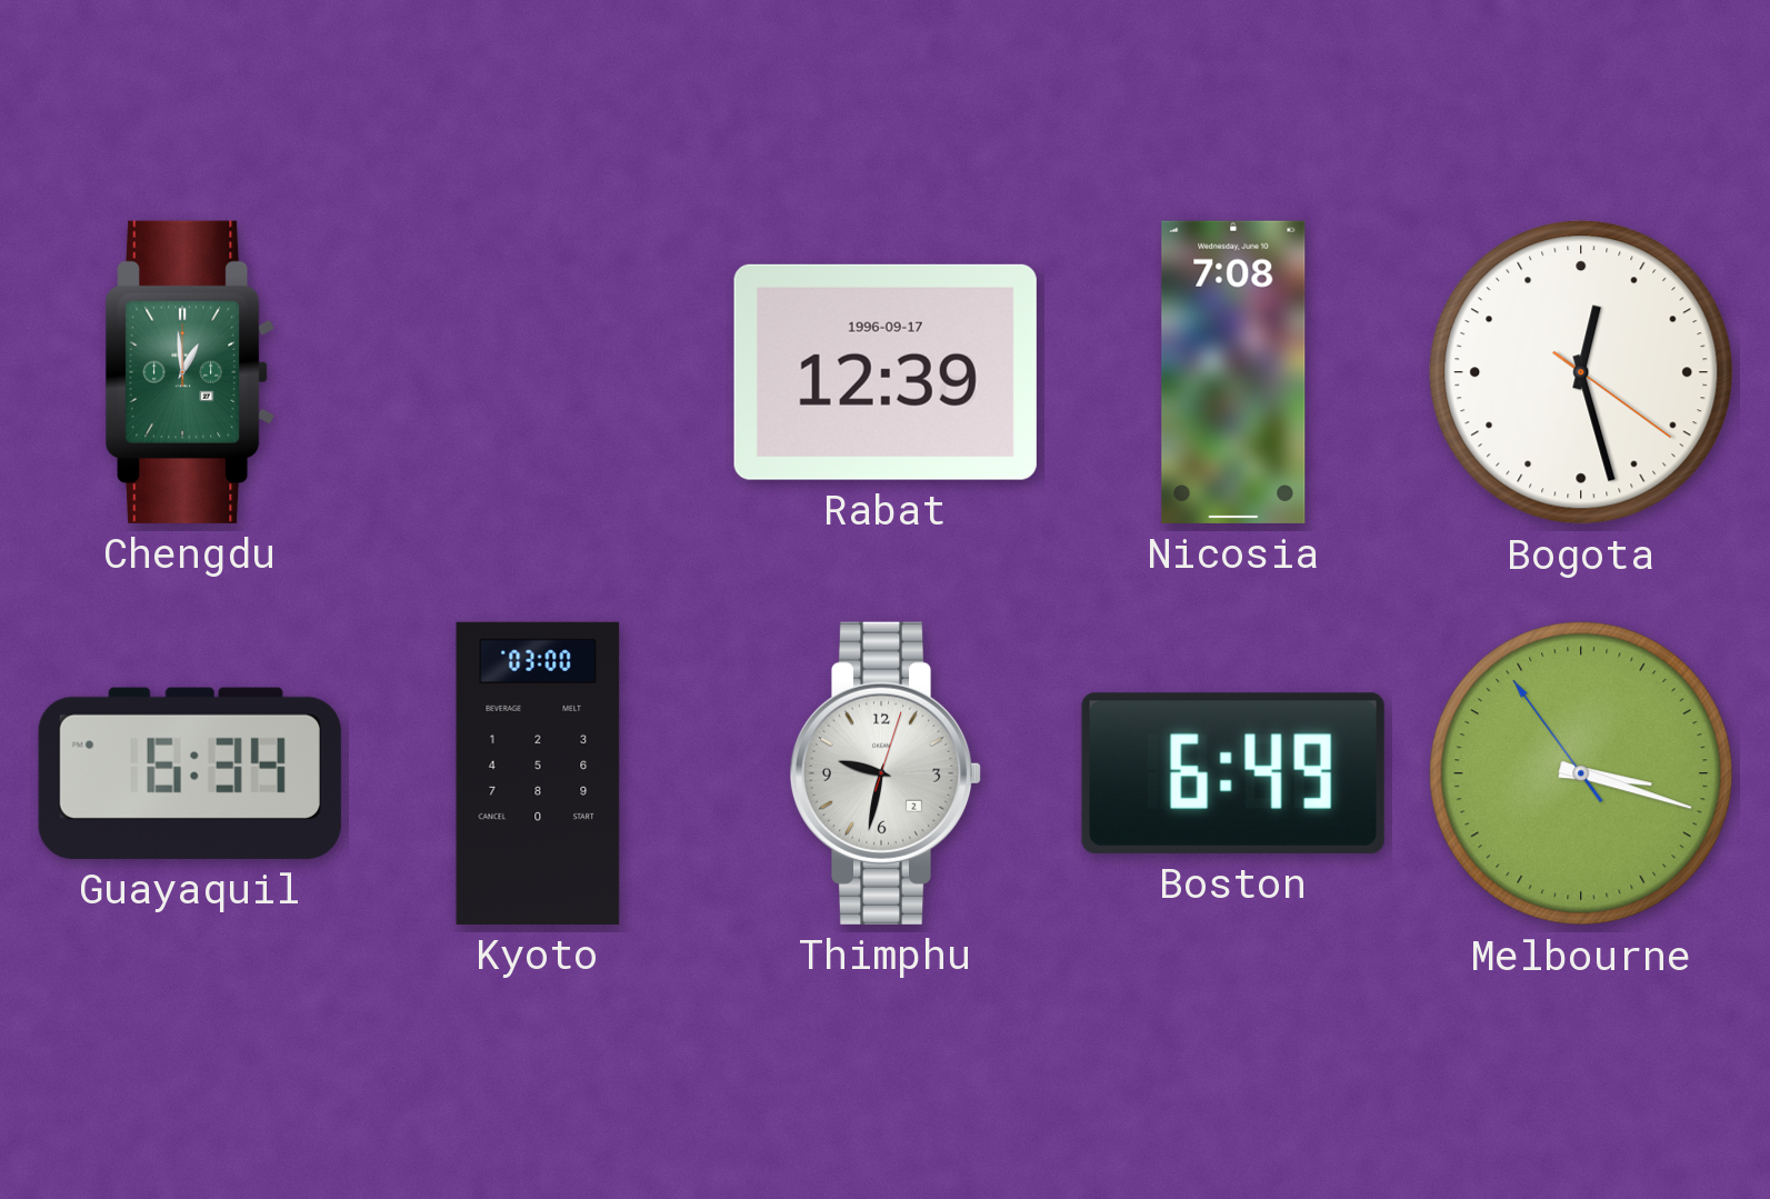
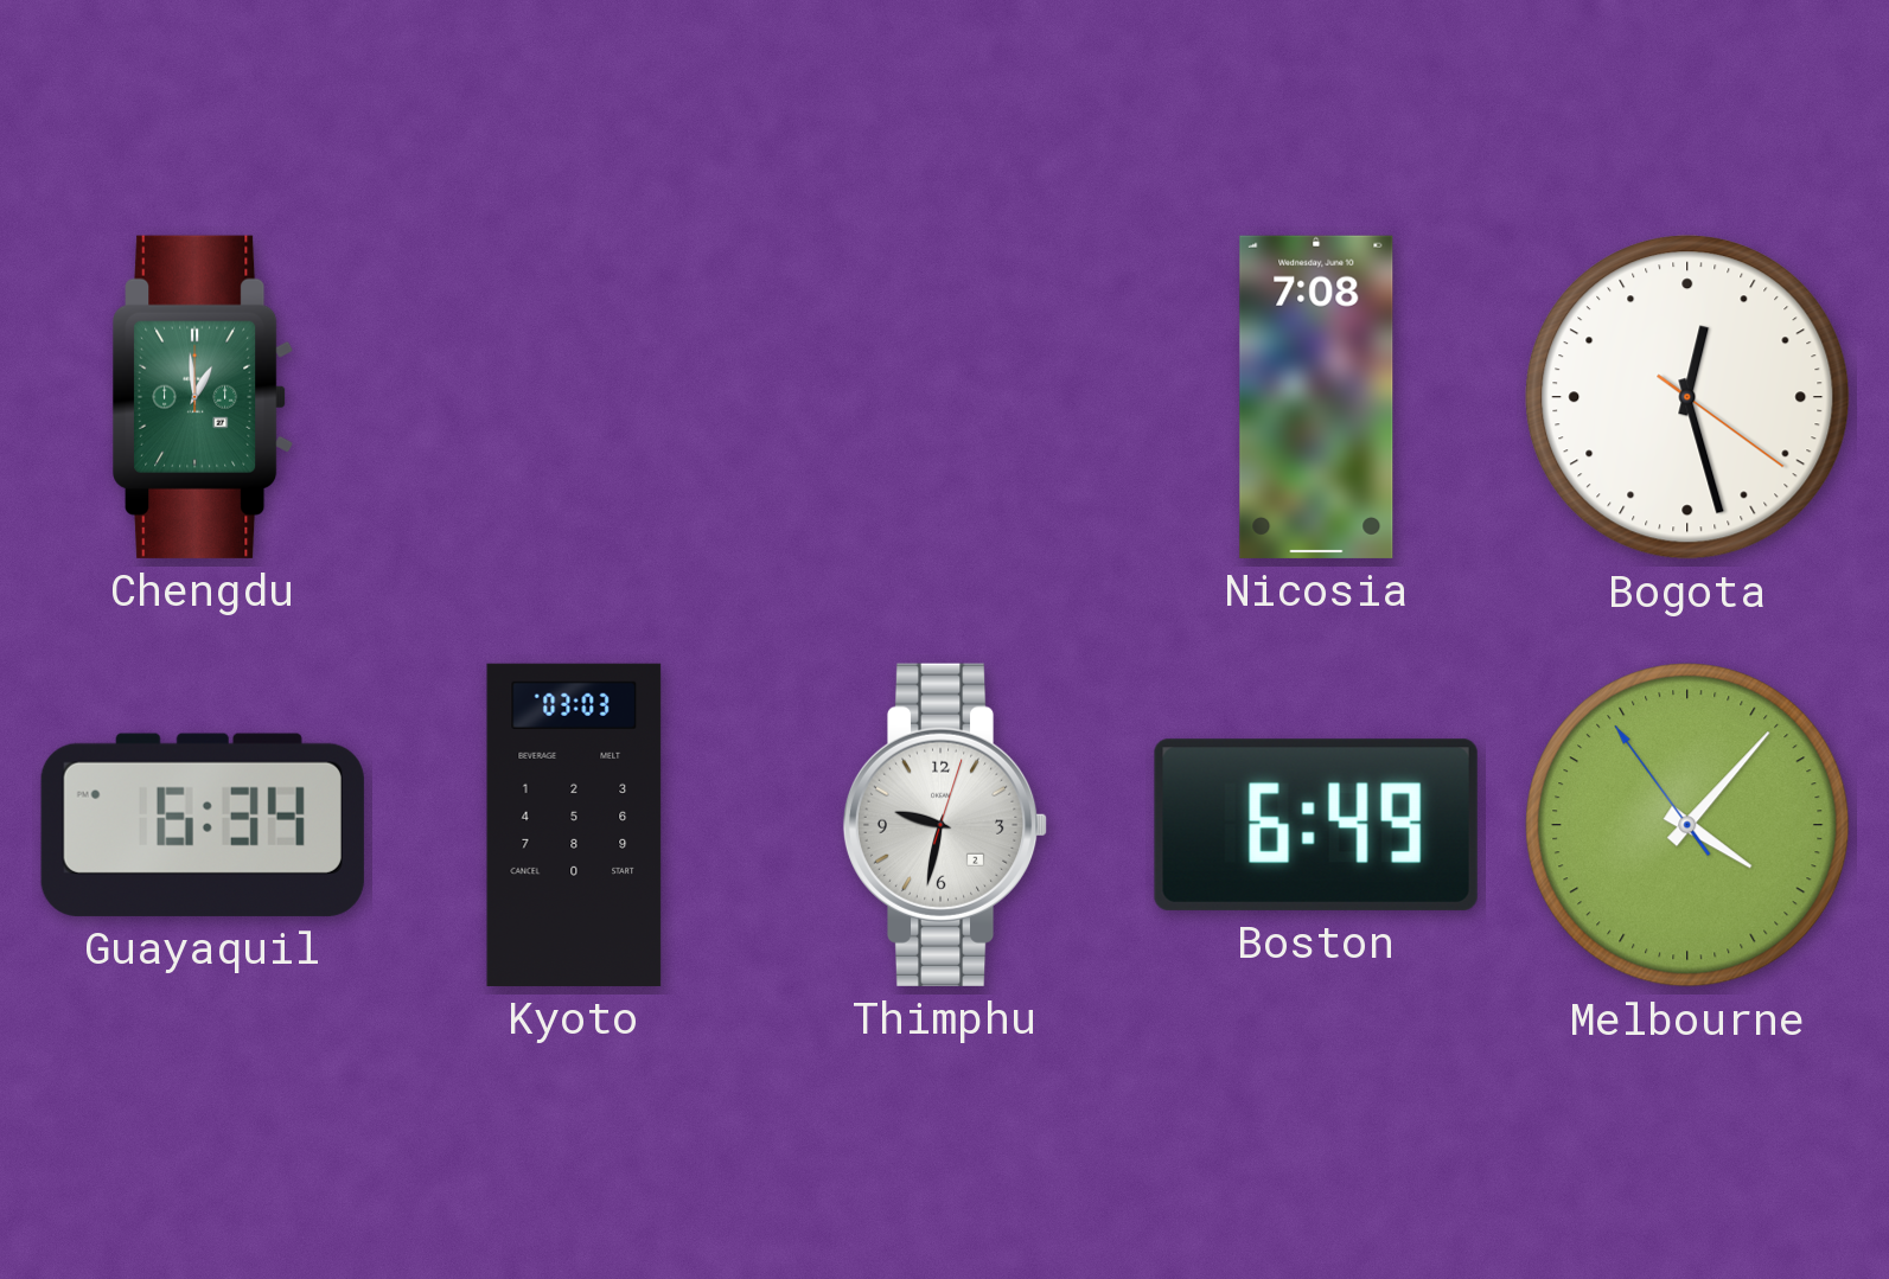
Rabat: 12:39 -> none
Kyoto: 03:00 -> 03:03
Melbourne: 3:17 -> 4:06
